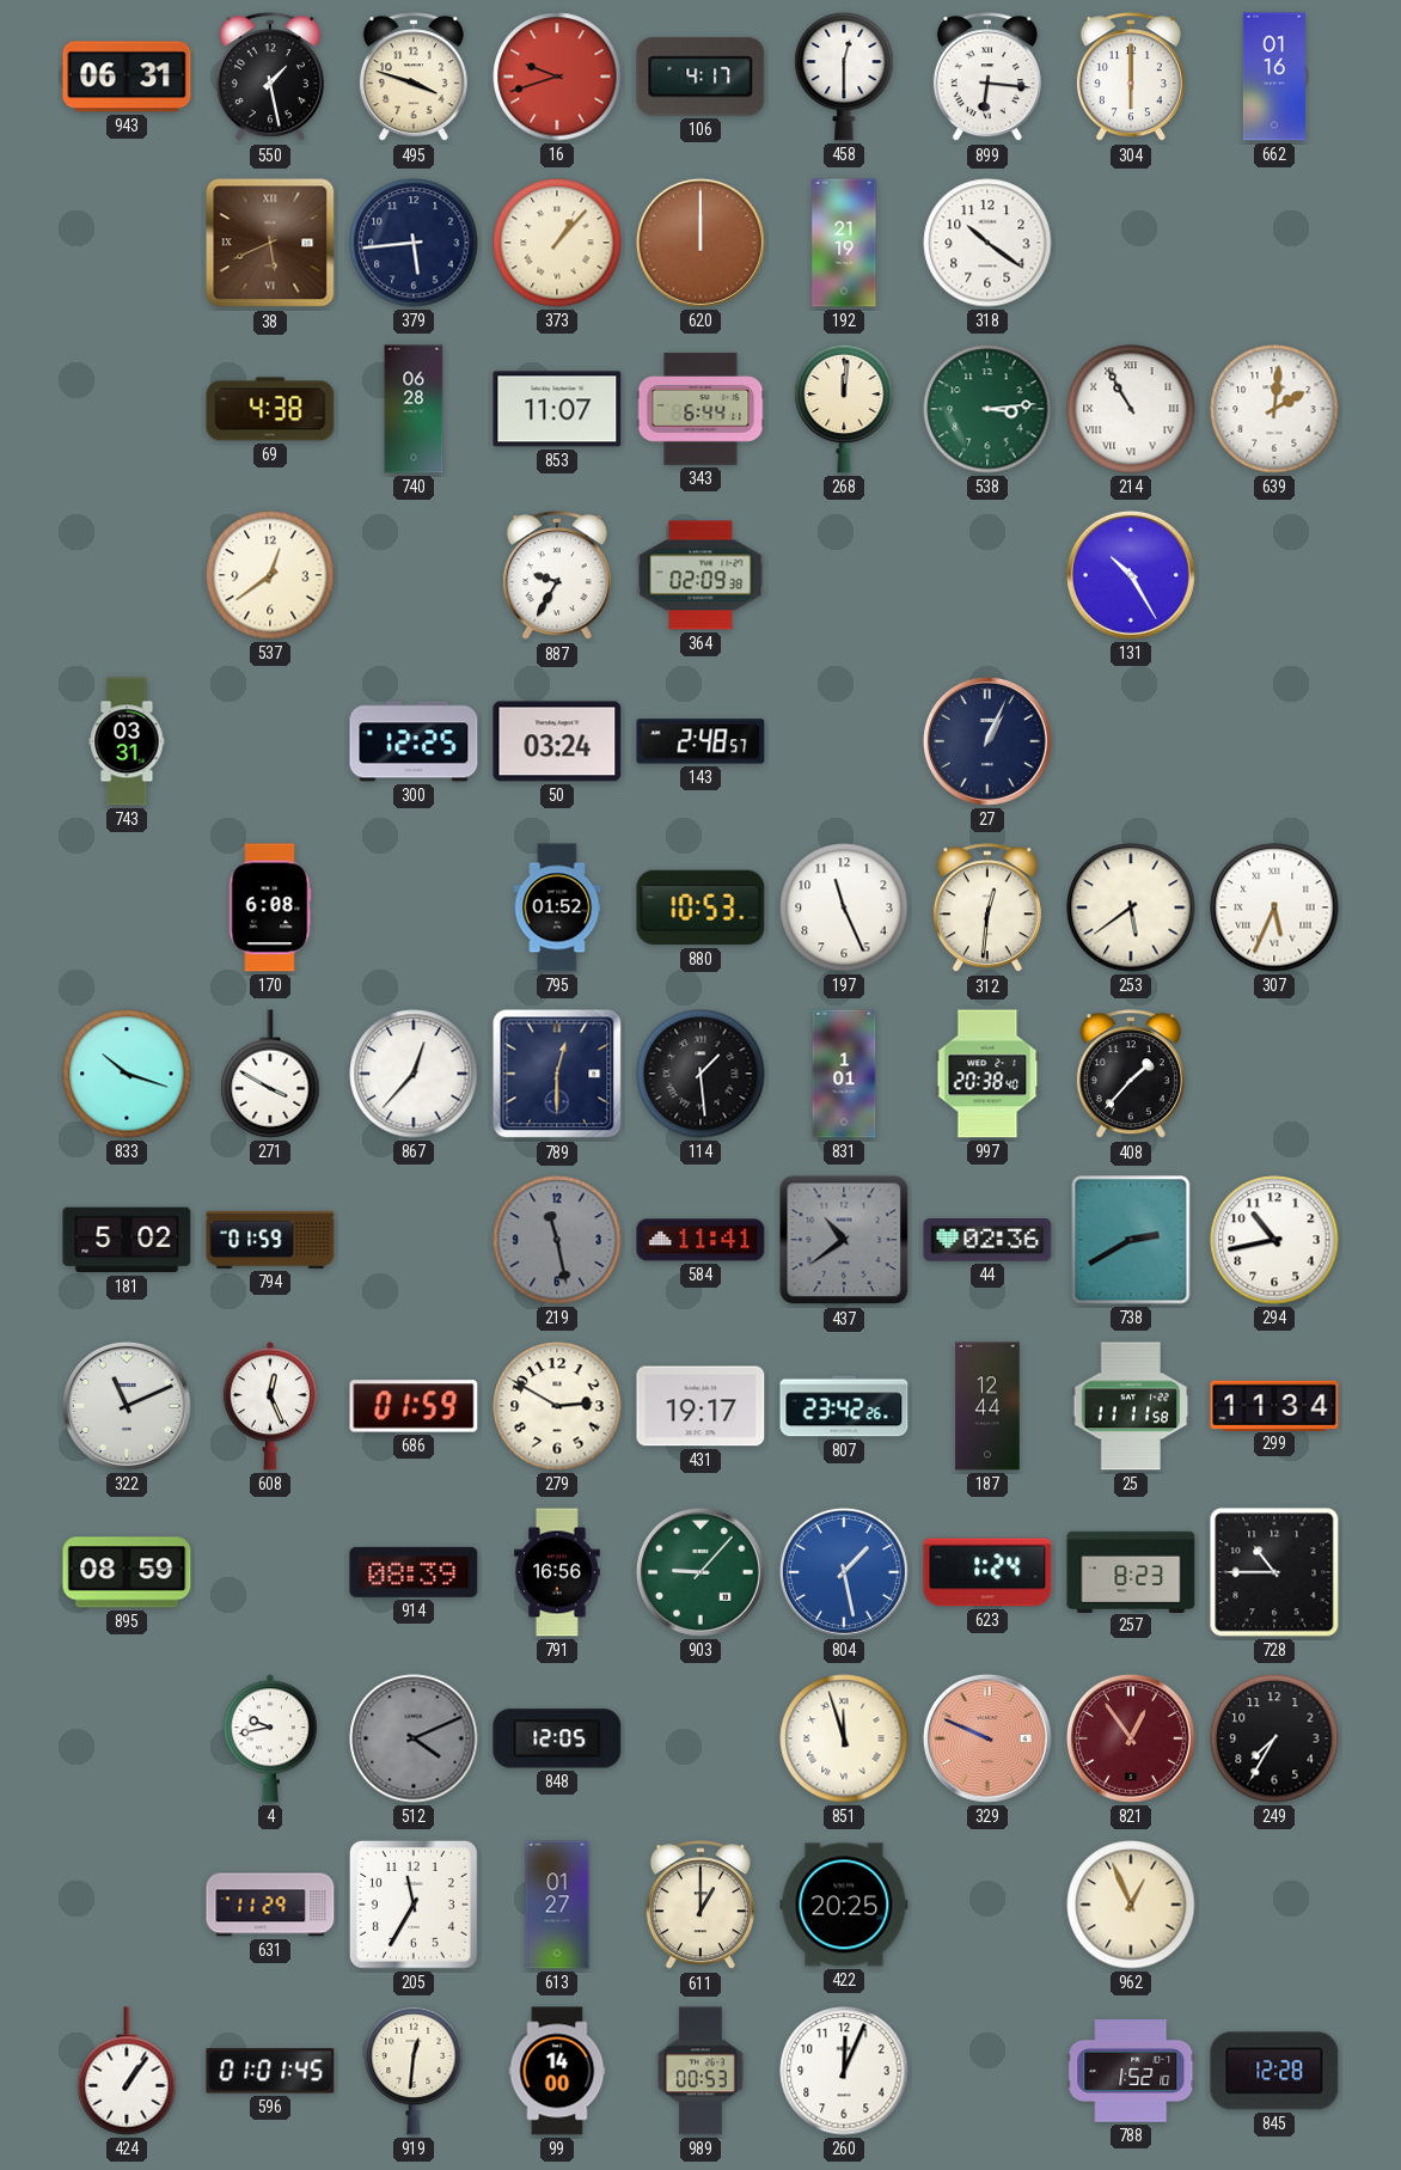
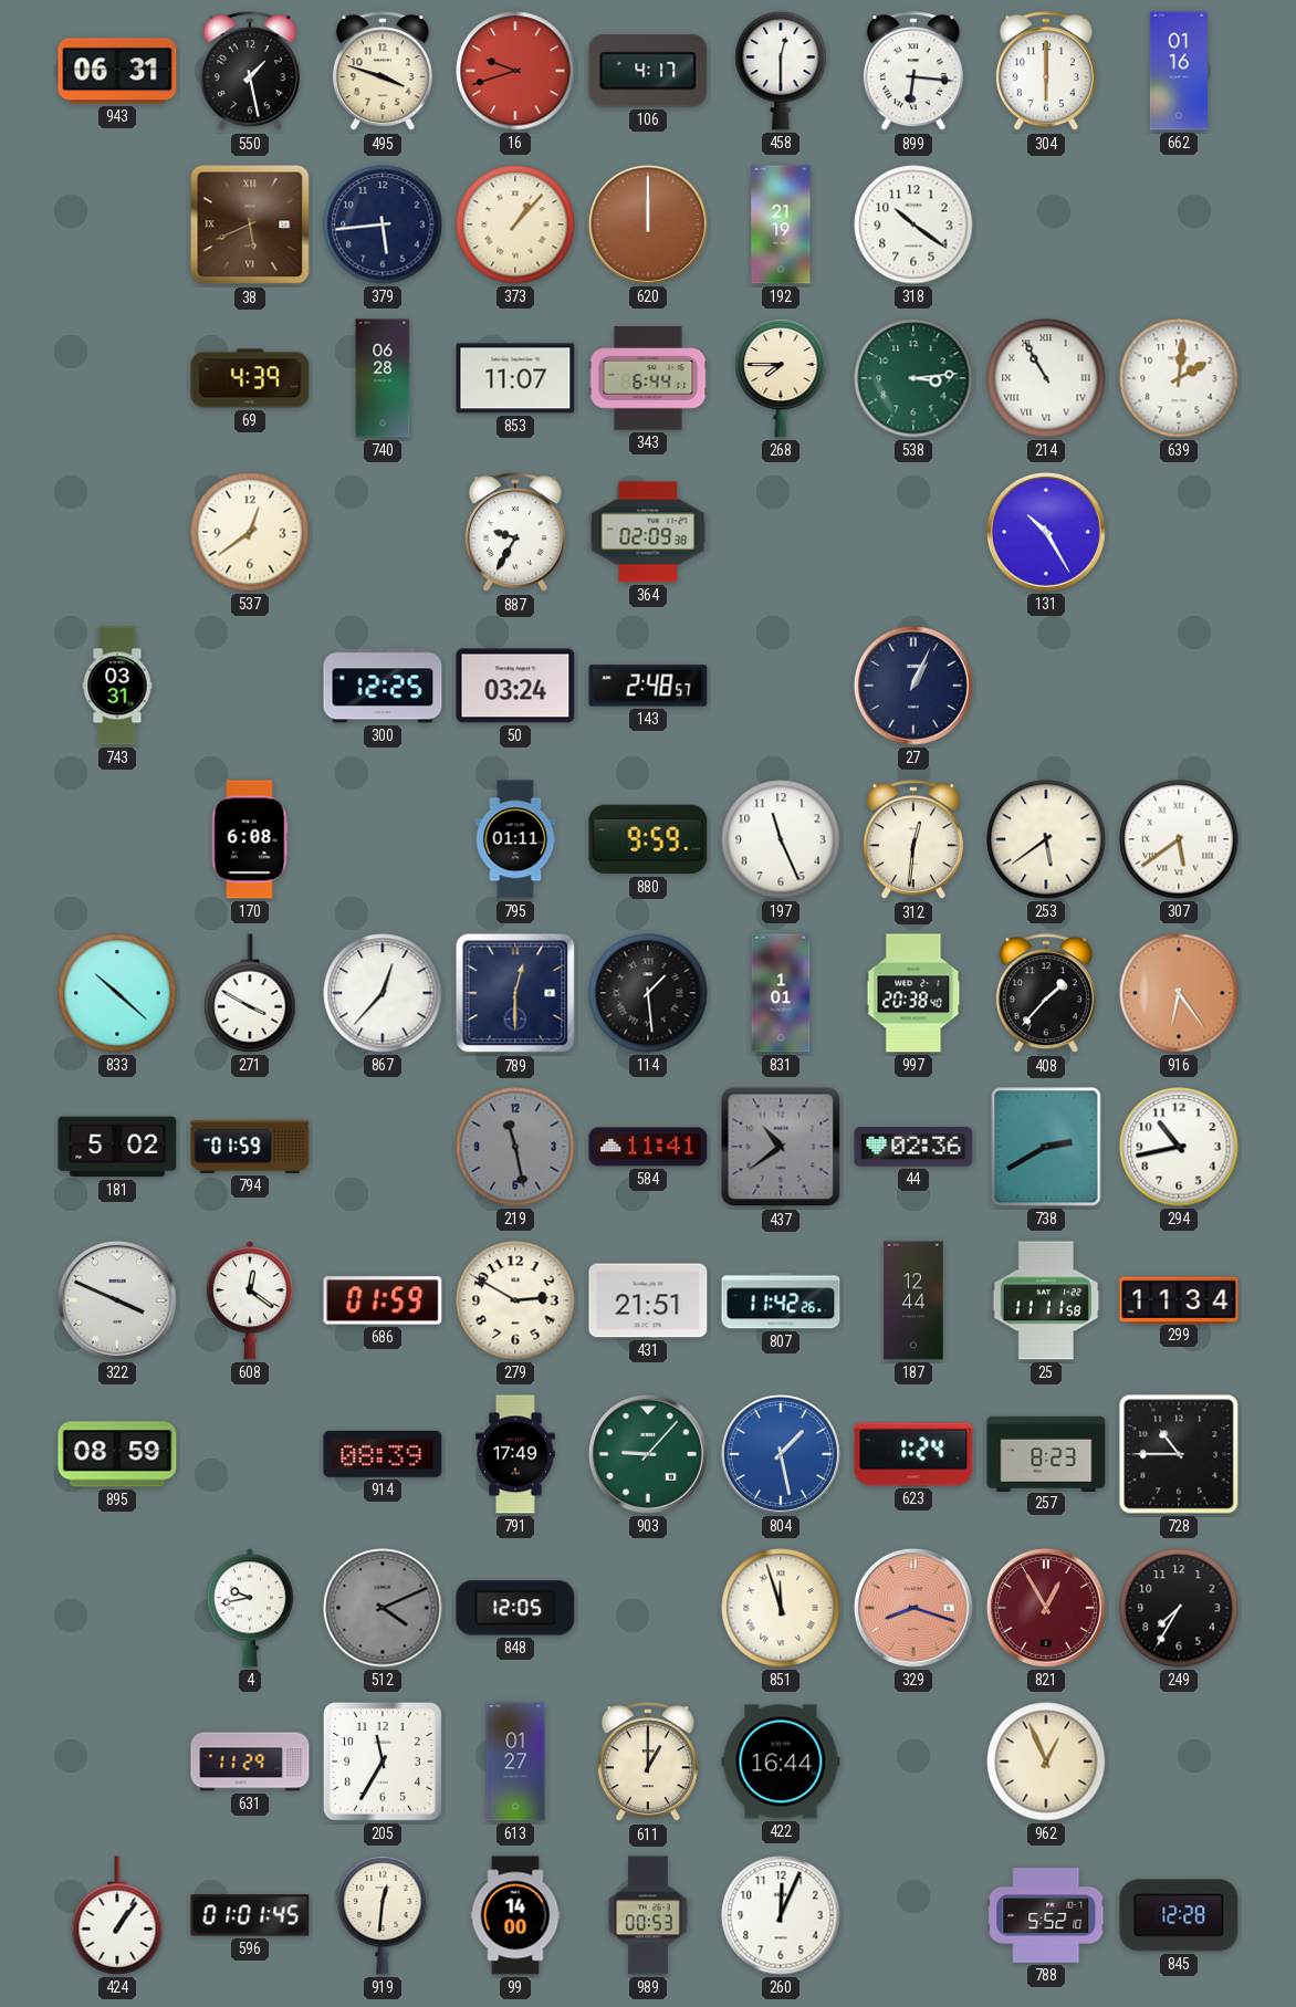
69: 4:38 -> 4:39
268: 12:01 -> 7:45
795: 01:52 -> 01:11
880: 10:53 -> 9:59
307: 5:34 -> 5:39
833: 10:18 -> 10:22
916: none -> 6:24
322: 11:11 -> 3:49
608: 12:26 -> 12:21
431: 19:17 -> 21:51
807: 23:42 -> 11:42
791: 16:56 -> 17:49
329: 9:49 -> 8:18
821: 12:54 -> 12:55
422: 20:25 -> 16:44
788: 1:52 -> 5:52
